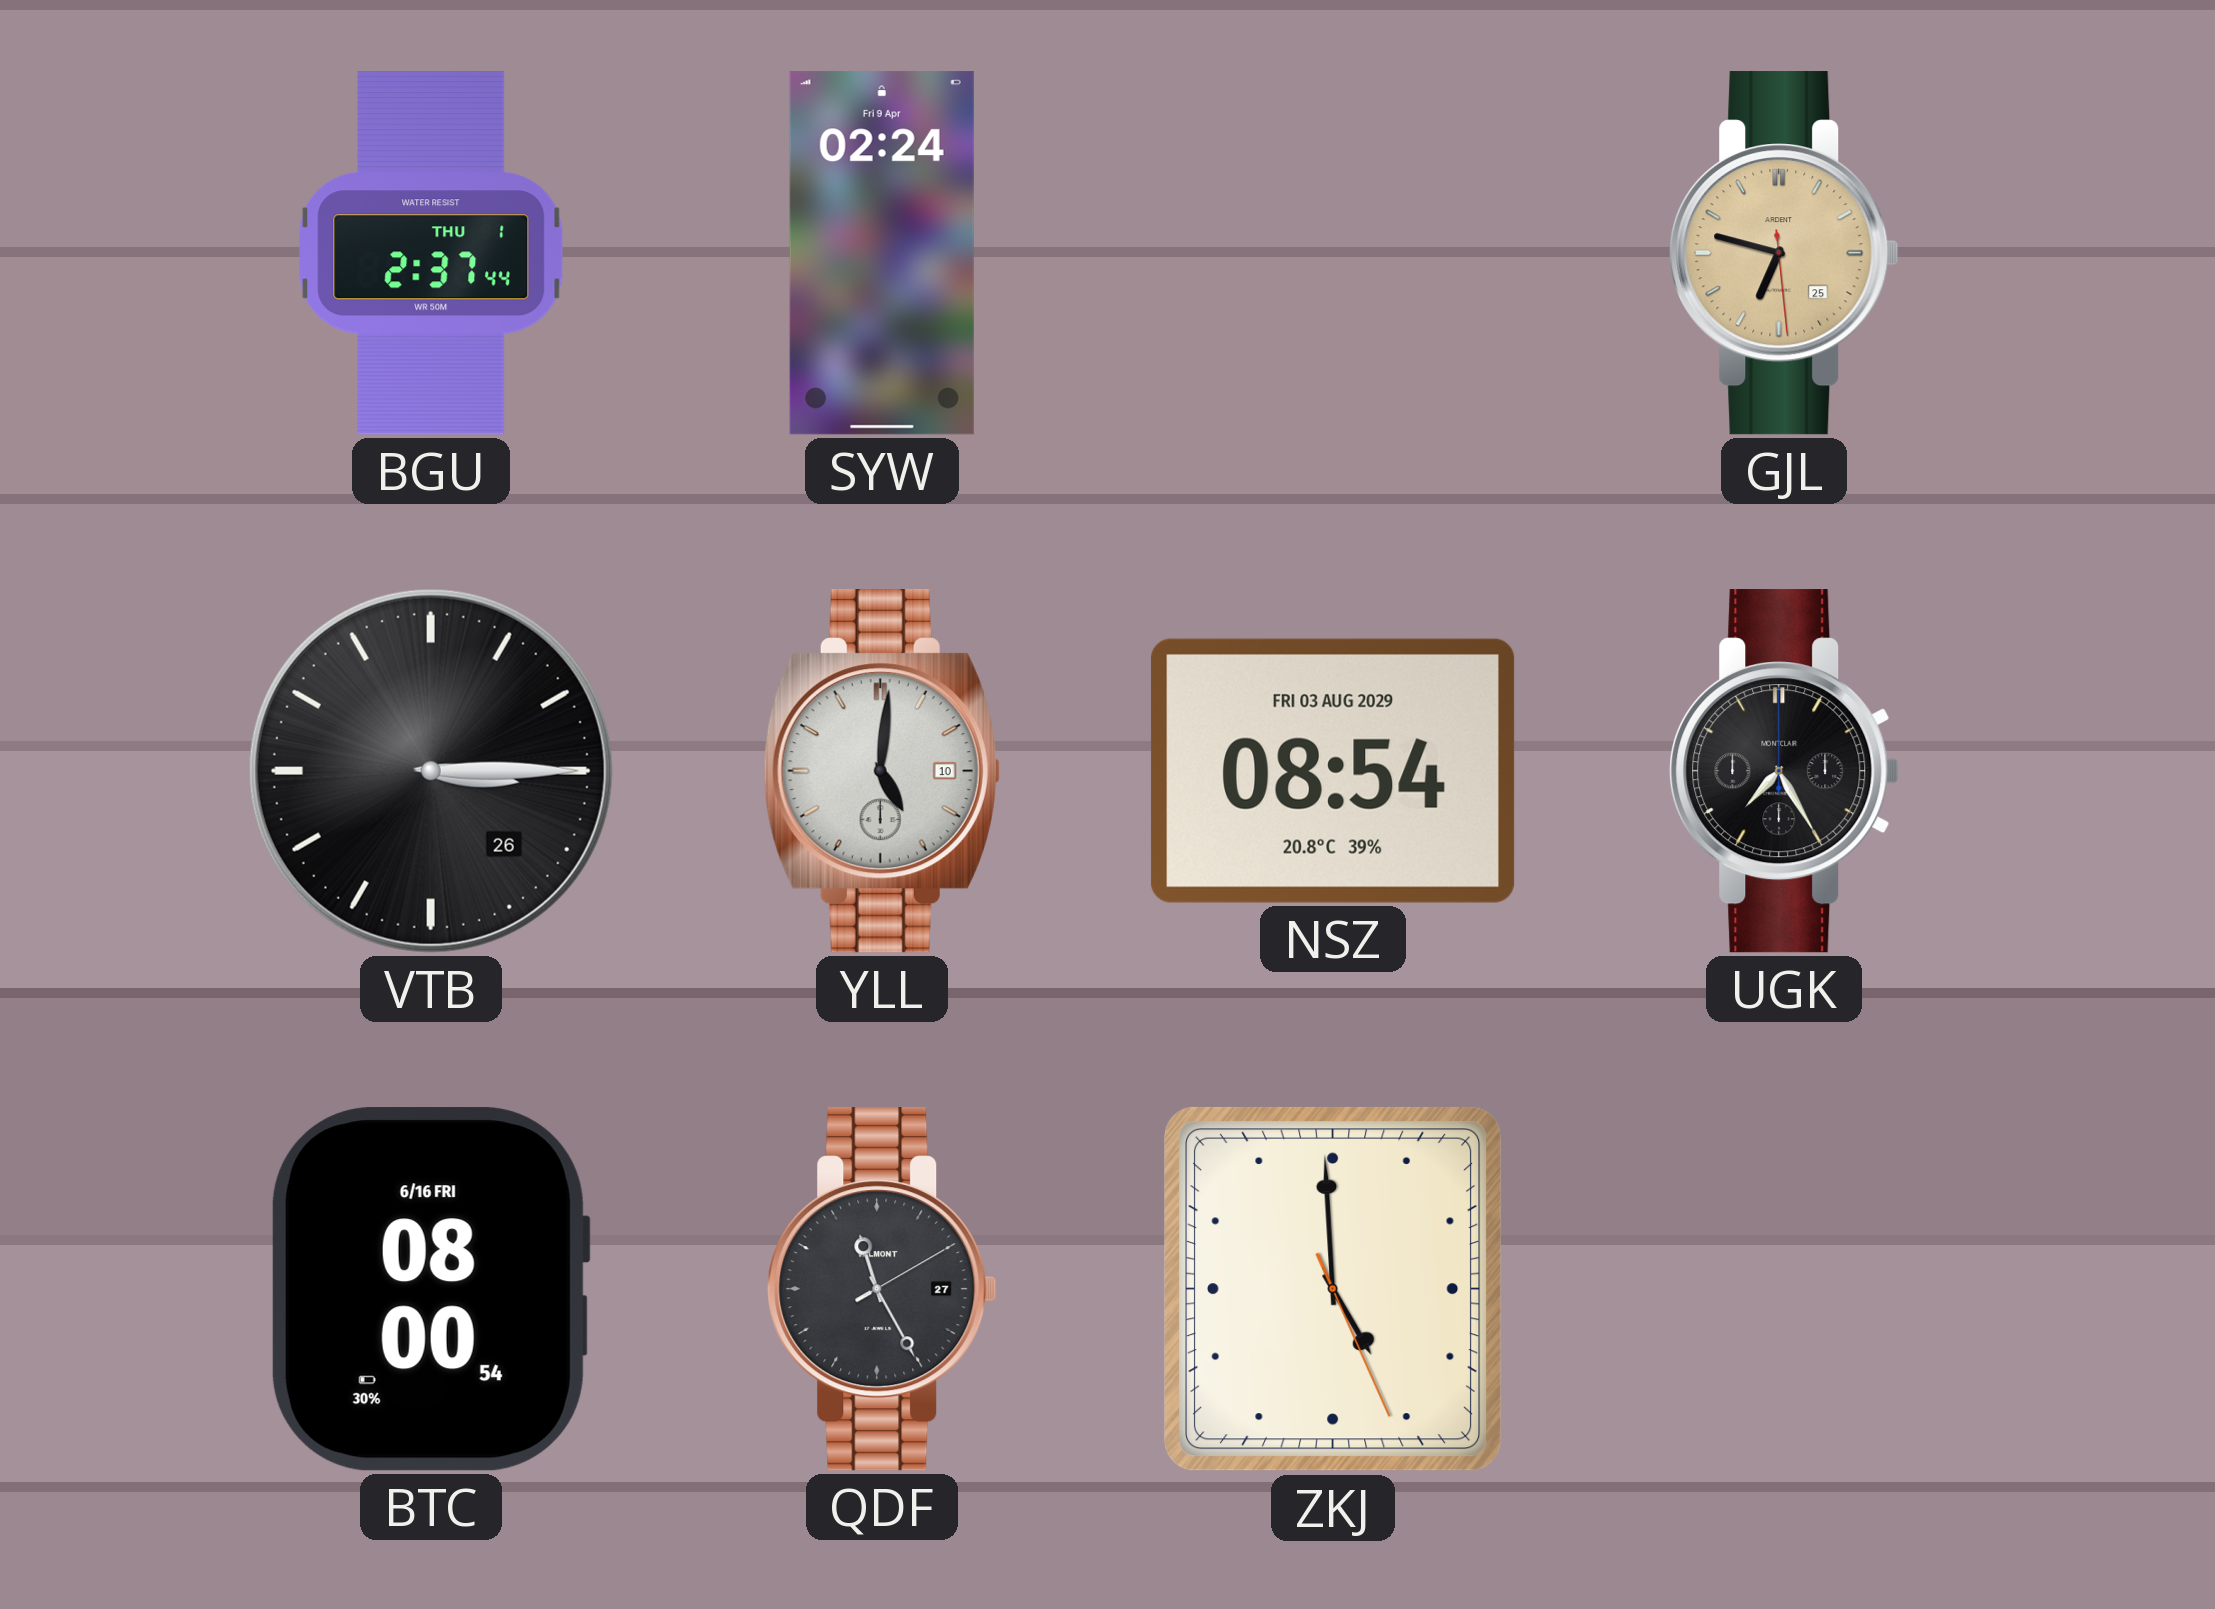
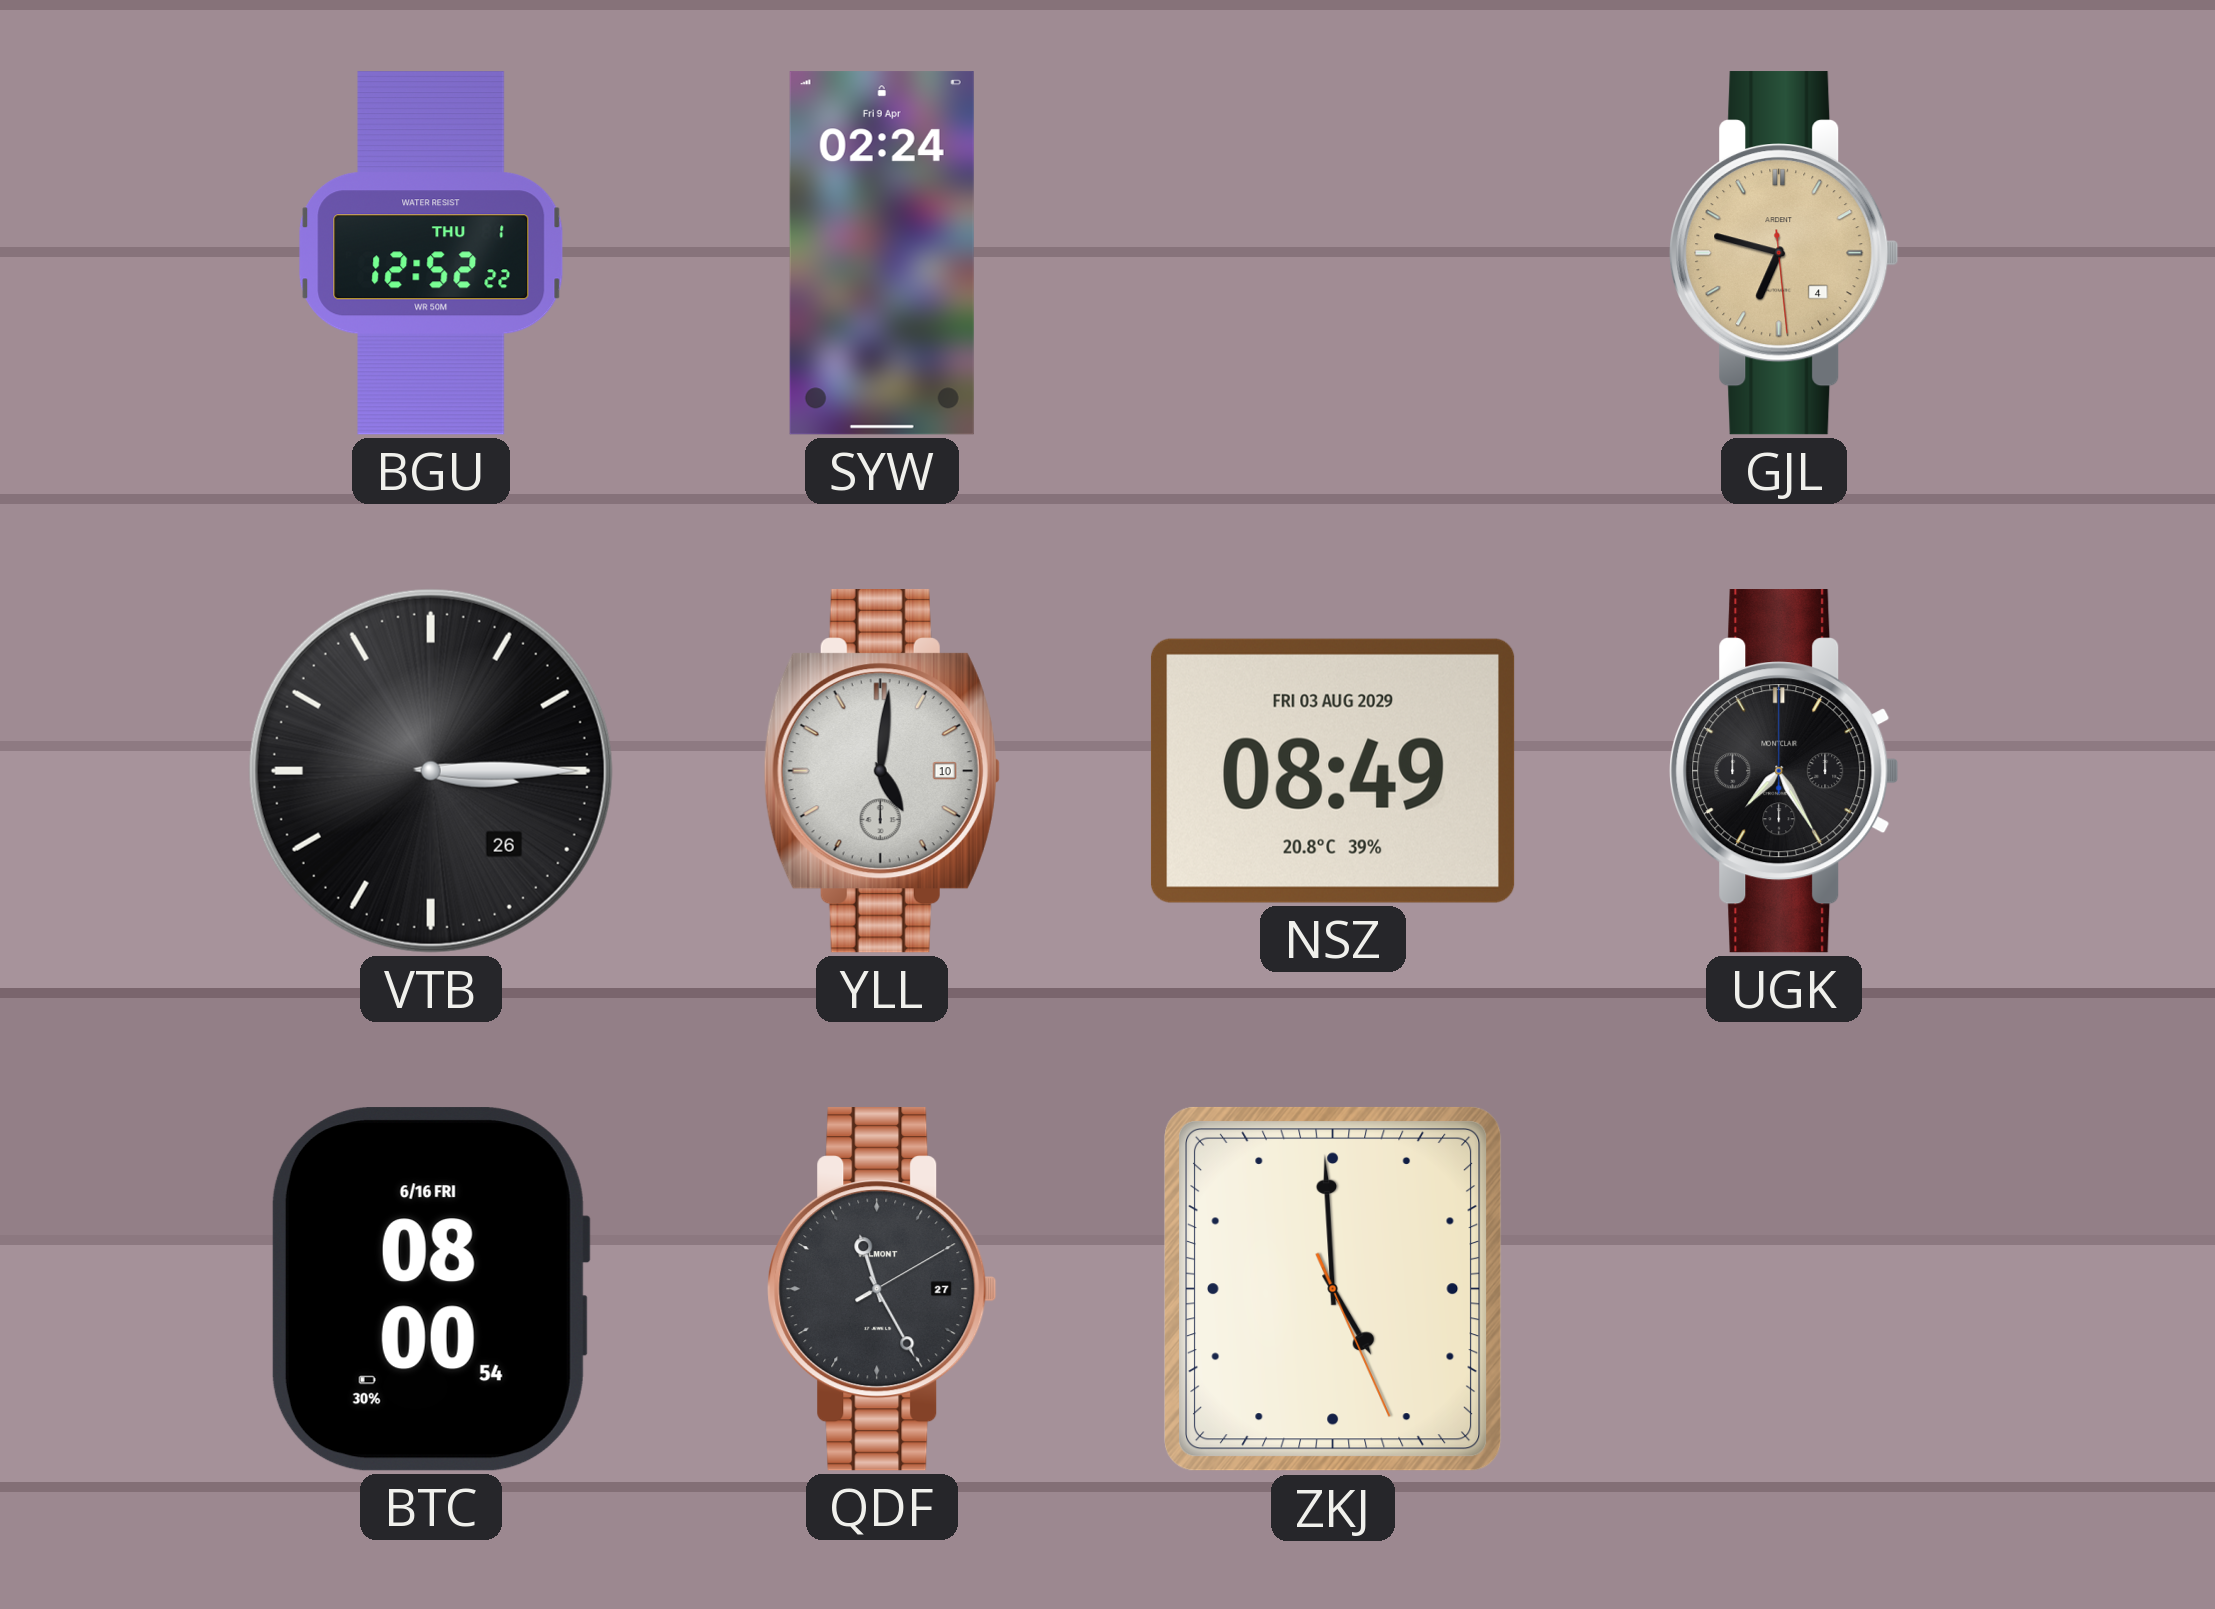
BGU: 2:37 -> 12:52
GJL date: 25 -> 4
NSZ: 08:54 -> 08:49
